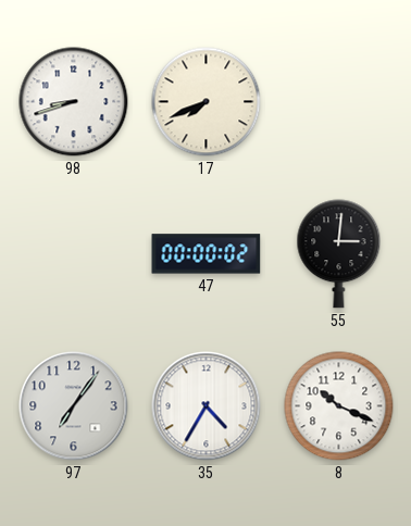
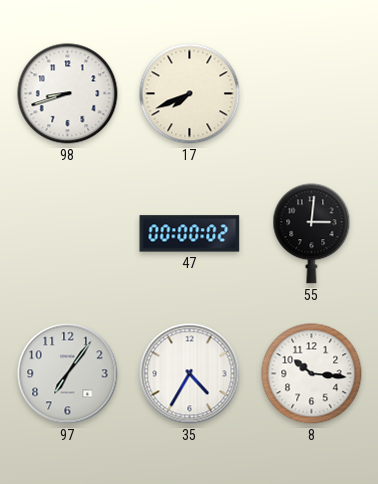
8: 10:19 -> 10:16
